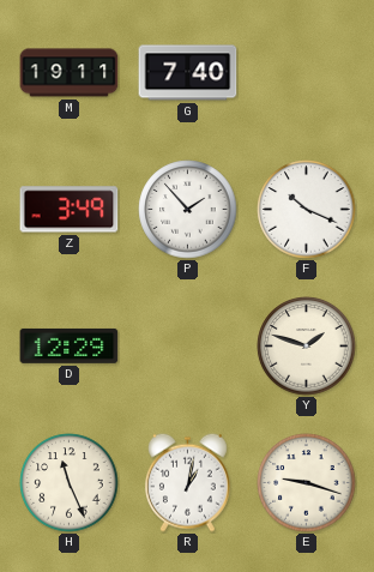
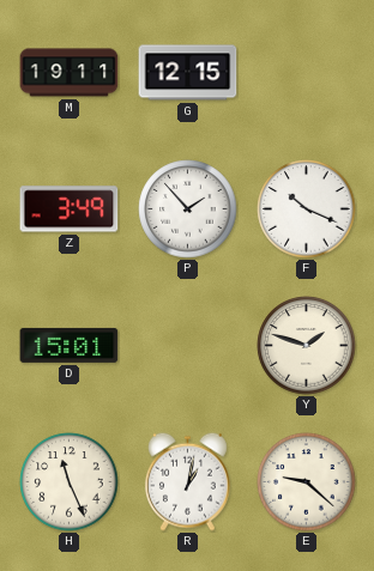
G: 7:40 -> 12:15
D: 12:29 -> 15:01
E: 9:18 -> 9:22
